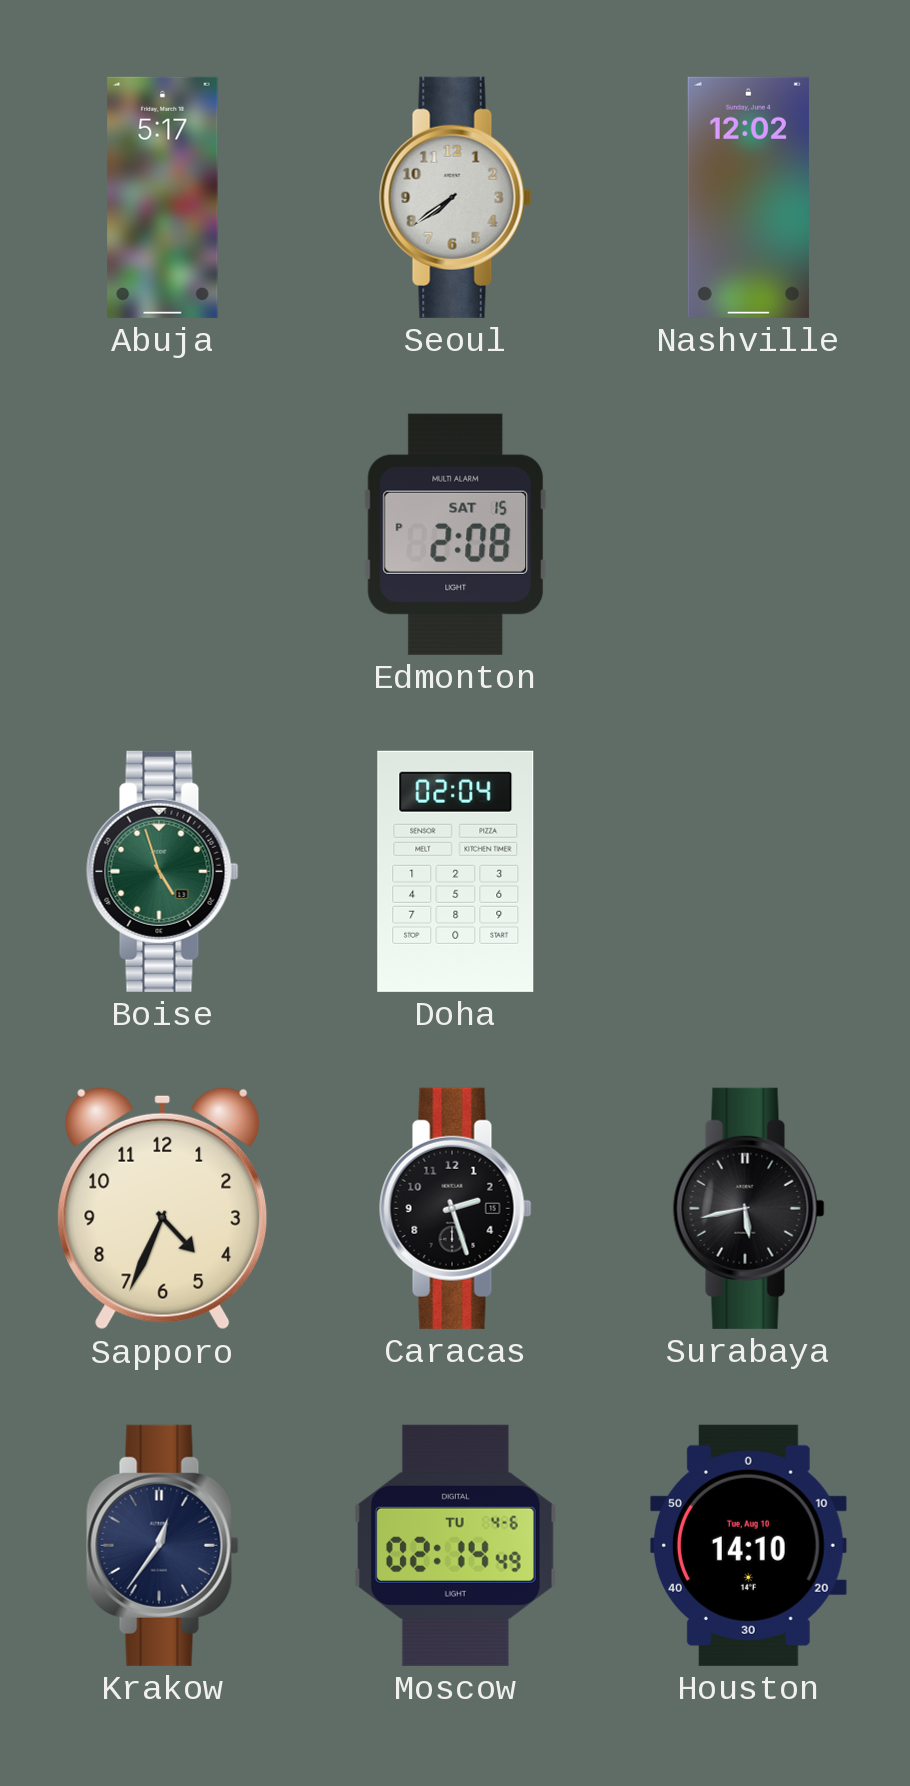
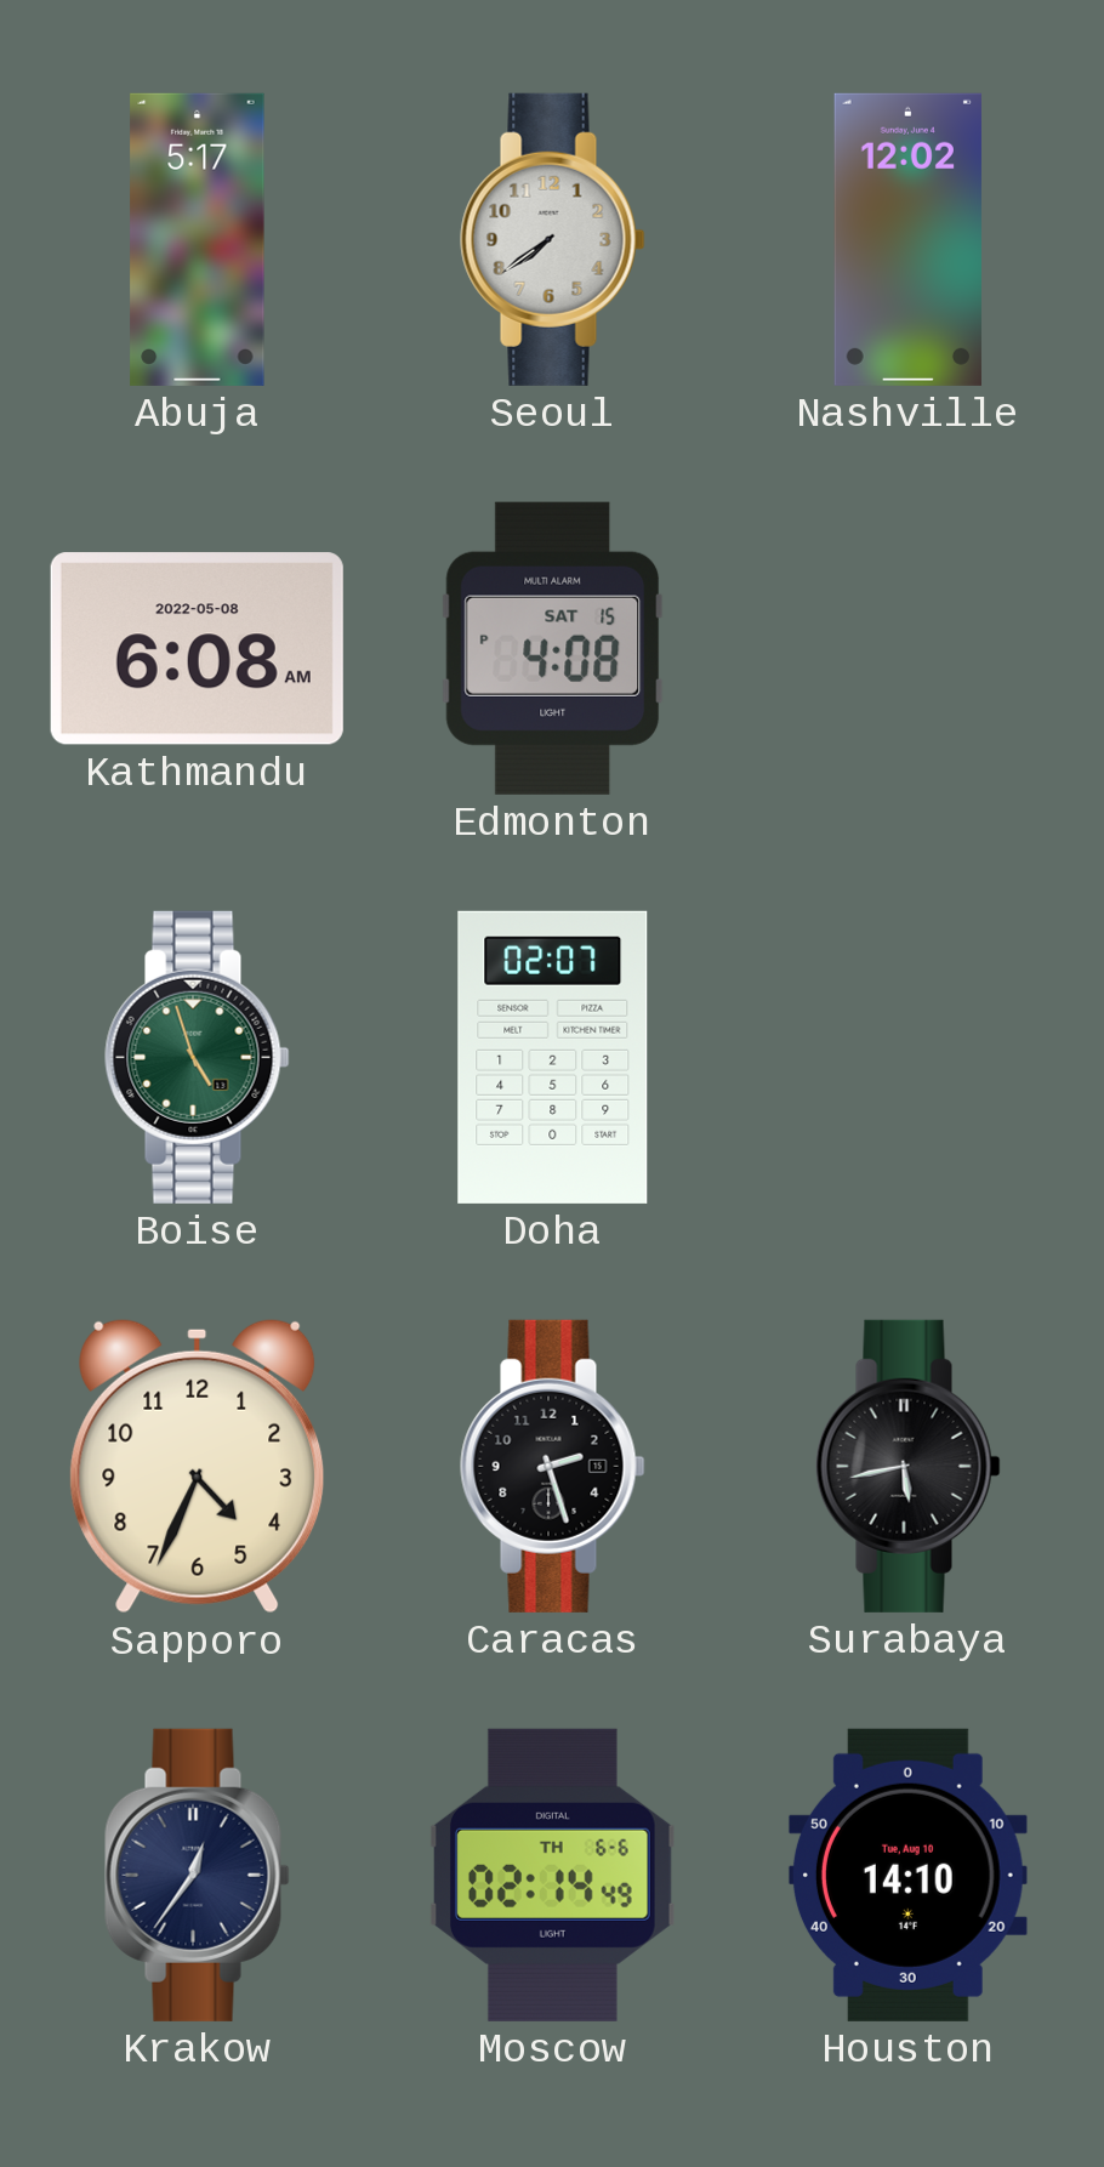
Kathmandu: none -> 6:08
Edmonton: 2:08 -> 4:08
Doha: 02:04 -> 02:07
Moscow date: TU 4-6 -> TH 6-6
